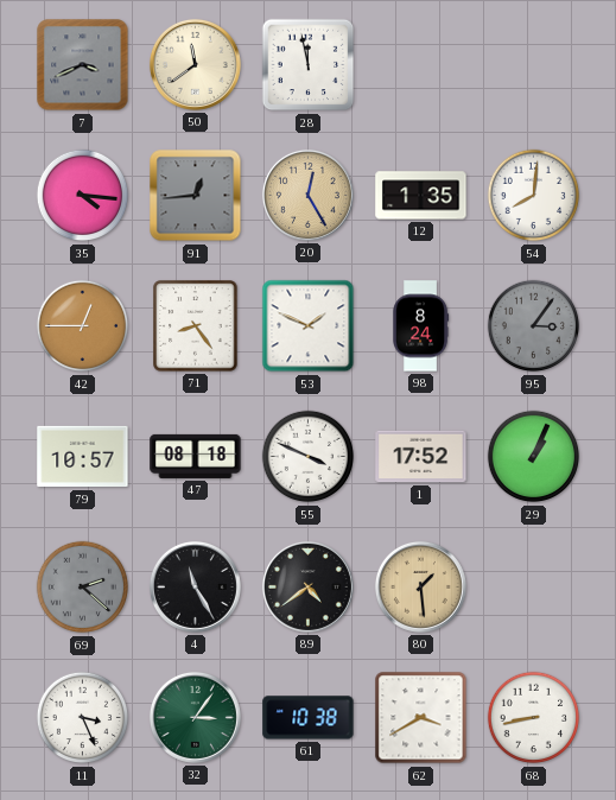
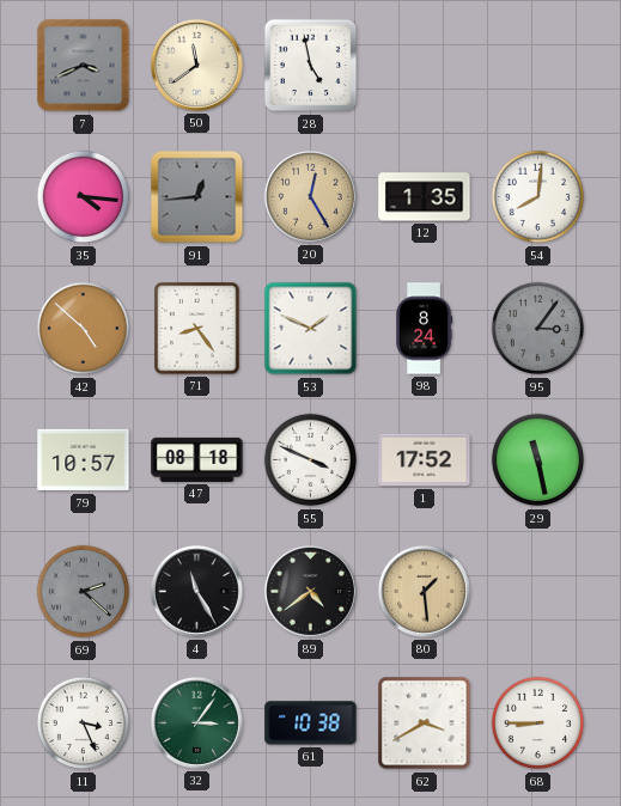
28: 11:58 -> 4:58
42: 12:45 -> 4:52
29: 1:04 -> 11:28
68: 8:43 -> 8:45
